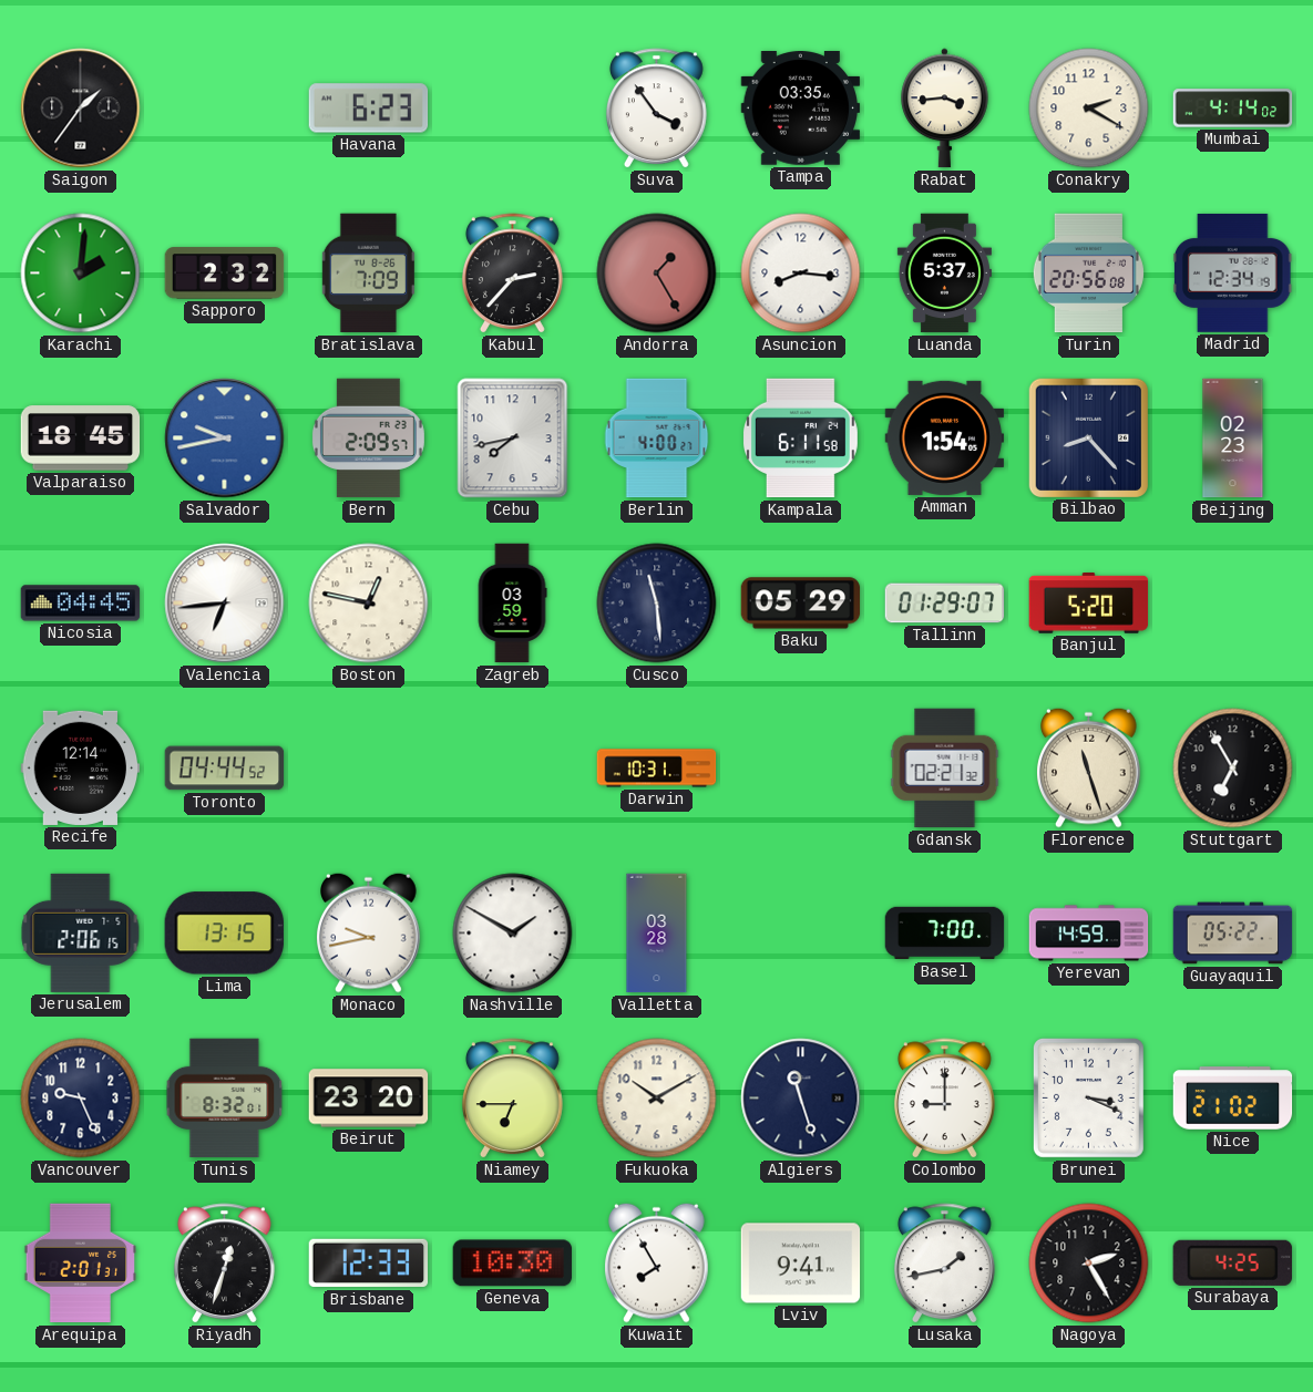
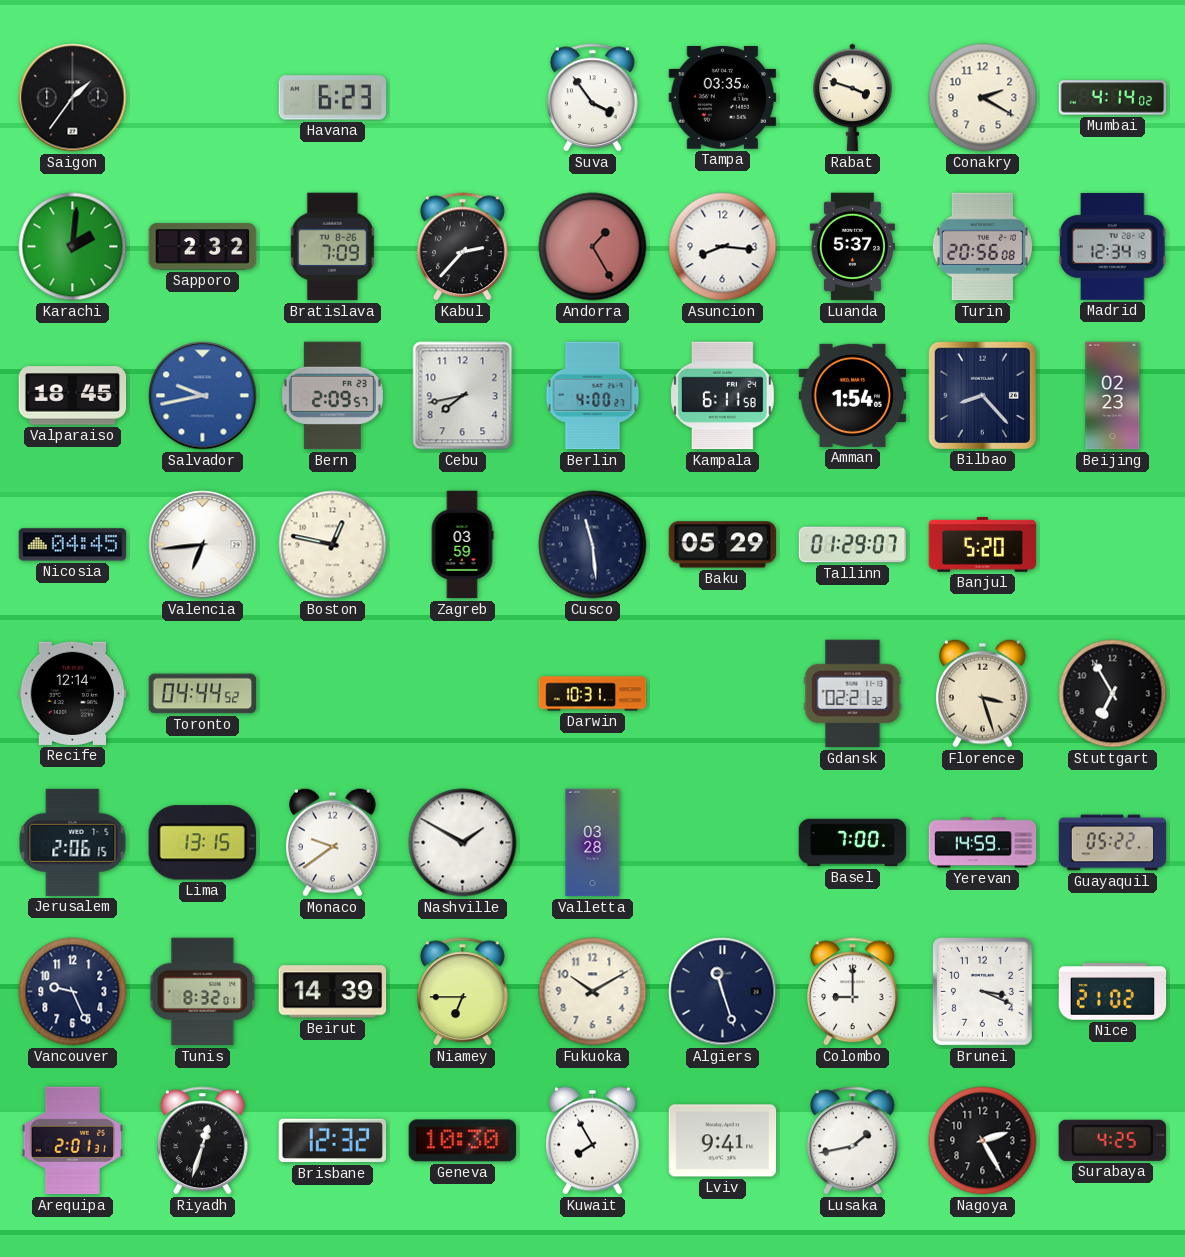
Rabat: 3:44 -> 3:48
Florence: 11:27 -> 3:27
Monaco: 9:43 -> 9:39
Beirut: 23:20 -> 14:39
Brisbane: 12:33 -> 12:32
